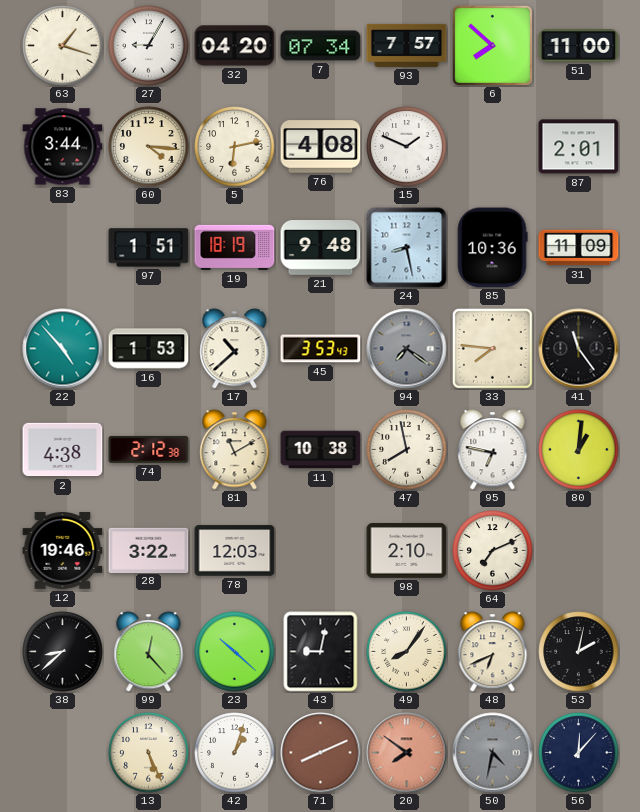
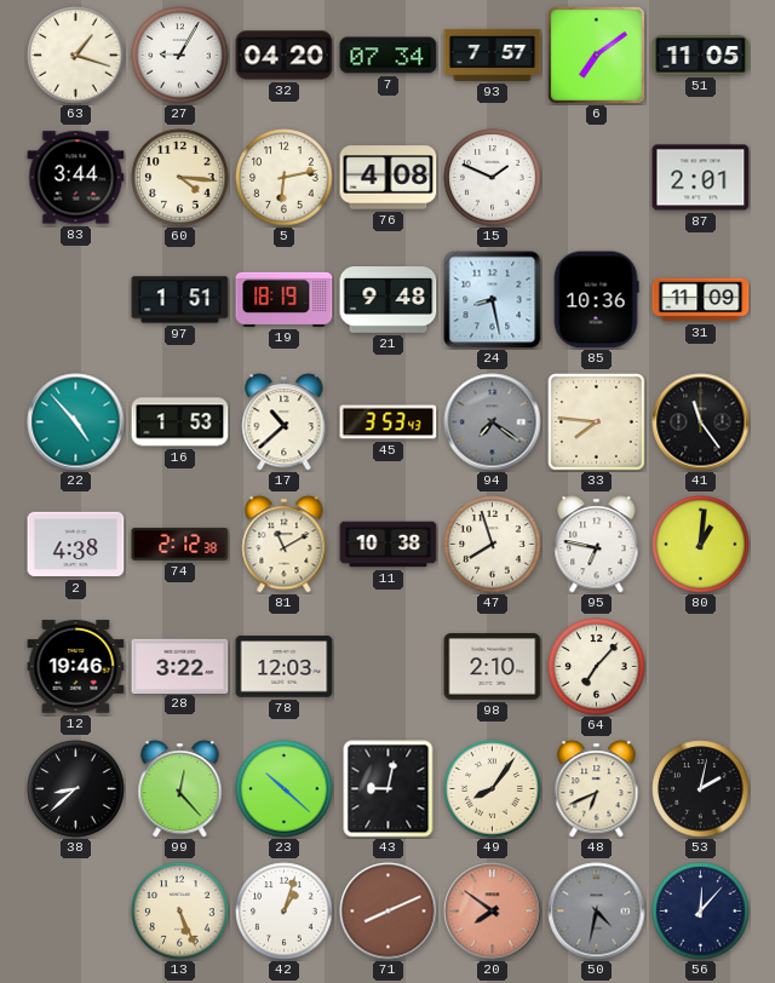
6: 7:52 -> 7:09
51: 11:00 -> 11:05
47: 7:58 -> 7:57
64: 7:11 -> 7:07
